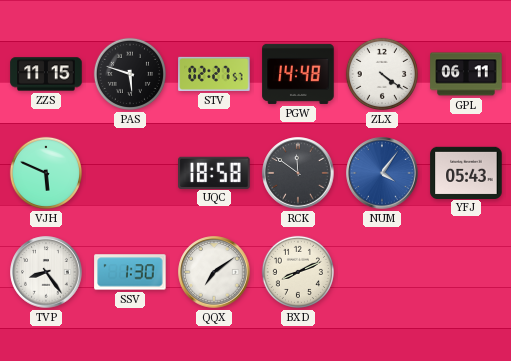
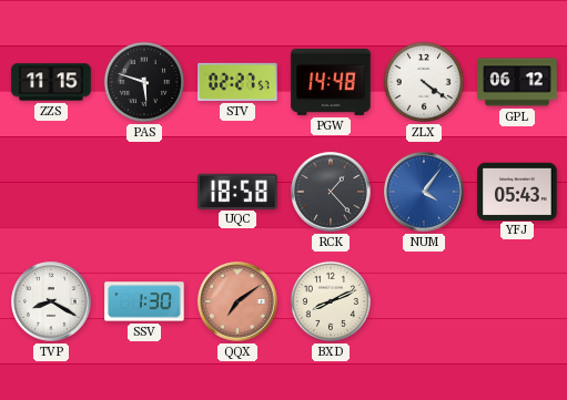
GPL: 06:11 -> 06:12
VJH: 5:49 -> none
RCK: 11:51 -> 1:23
TVP: 8:24 -> 8:20
QQX dial: white -> salmon
